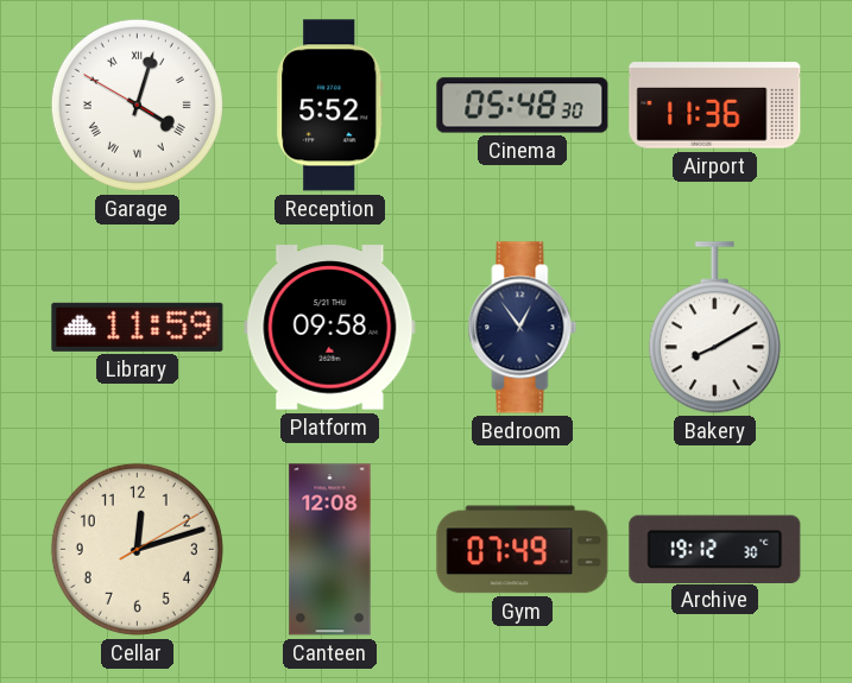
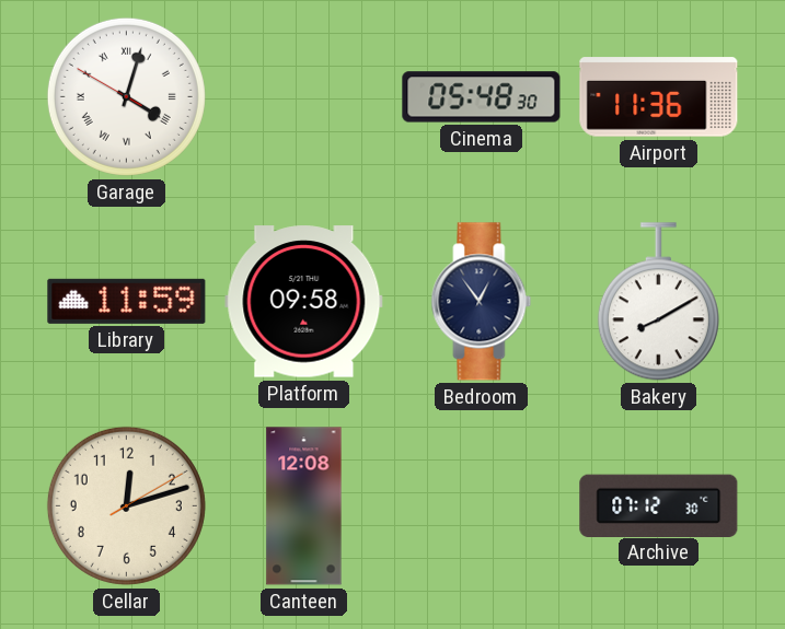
Reception: 5:52 -> none
Gym: 07:49 -> none
Archive: 19:12 -> 07:12
